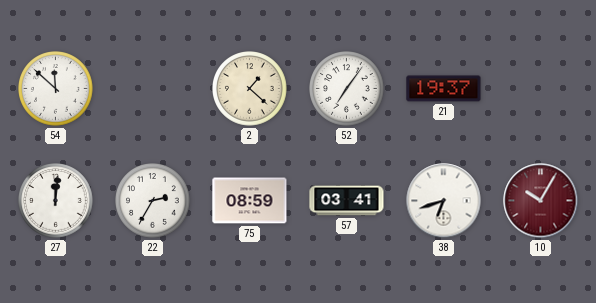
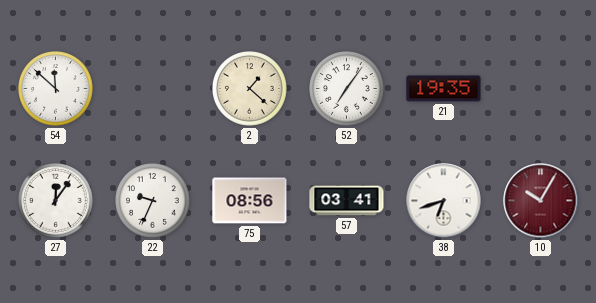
21: 19:37 -> 19:35
27: 12:01 -> 12:06
22: 2:35 -> 9:34
75: 08:59 -> 08:56
